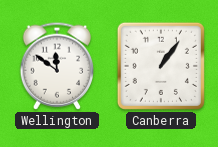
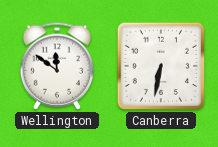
Canberra: 1:06 -> 6:32
